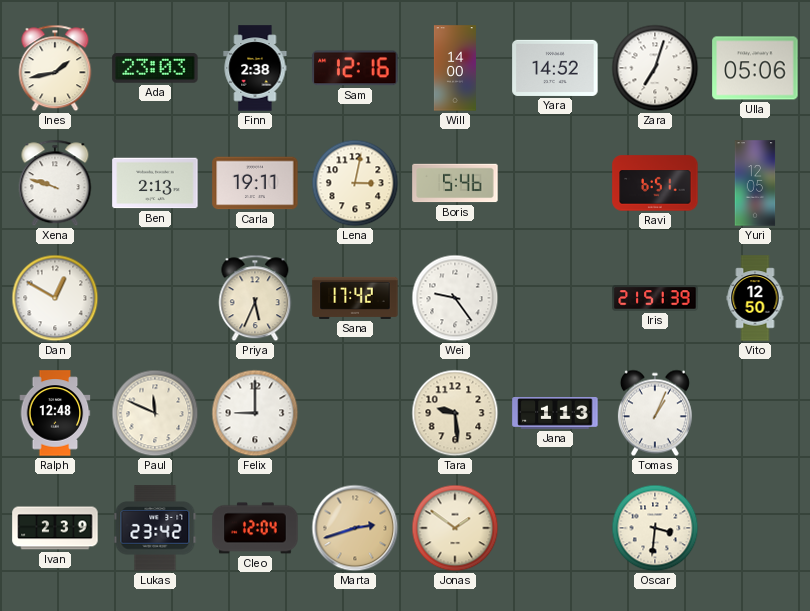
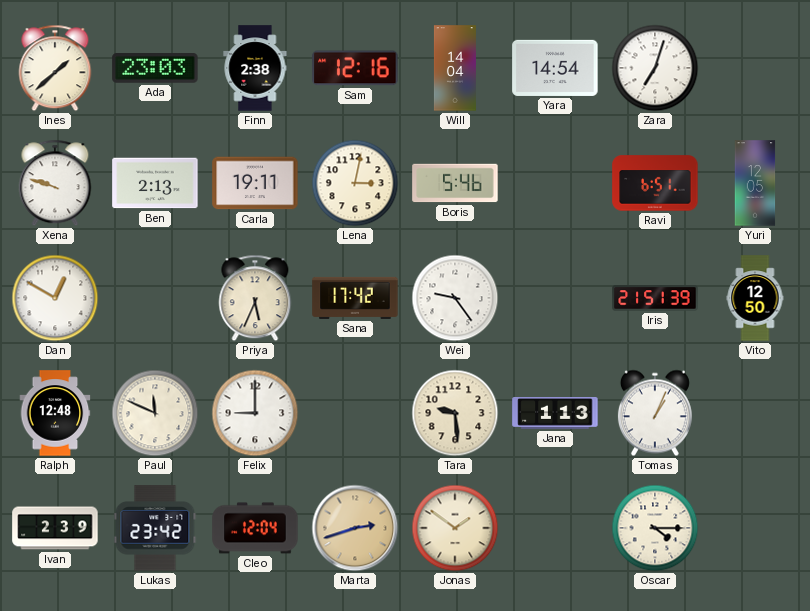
Ines: 1:43 -> 1:38
Will: 14:00 -> 14:04
Yara: 14:52 -> 14:54
Ulla: 05:06 -> none
Oscar: 3:31 -> 4:15
